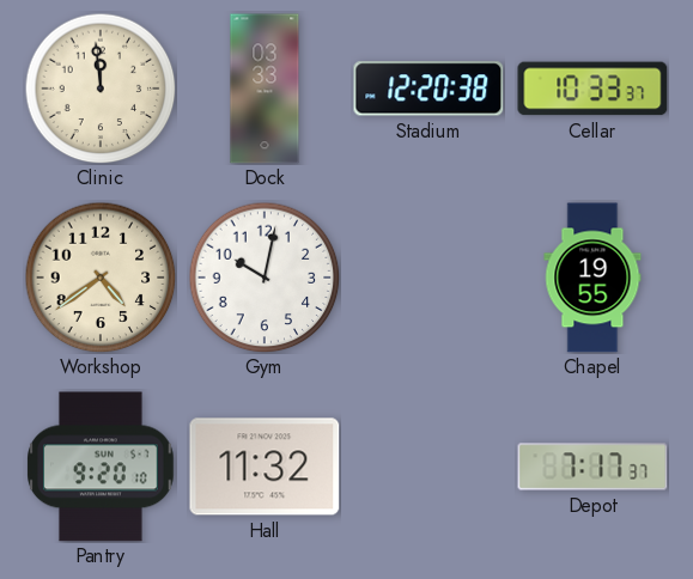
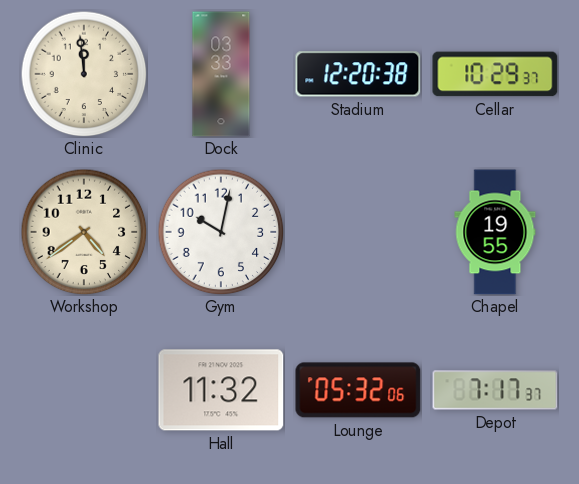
Cellar: 10:33 -> 10:29
Pantry: 9:20 -> none
Lounge: none -> 05:32
